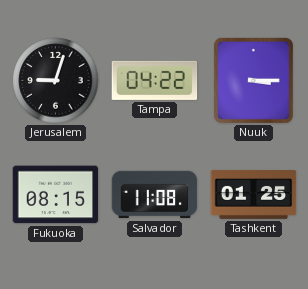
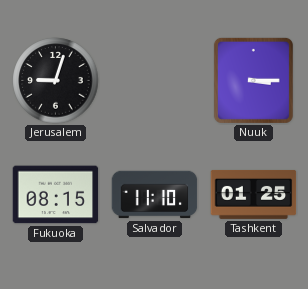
Tampa: 04:22 -> none
Salvador: 11:08 -> 11:10
